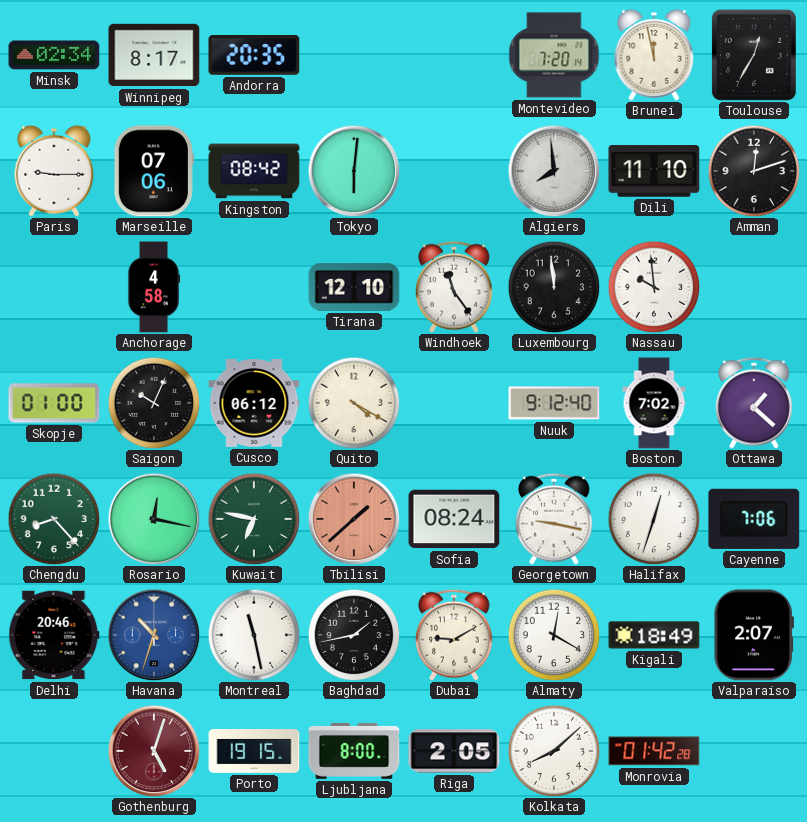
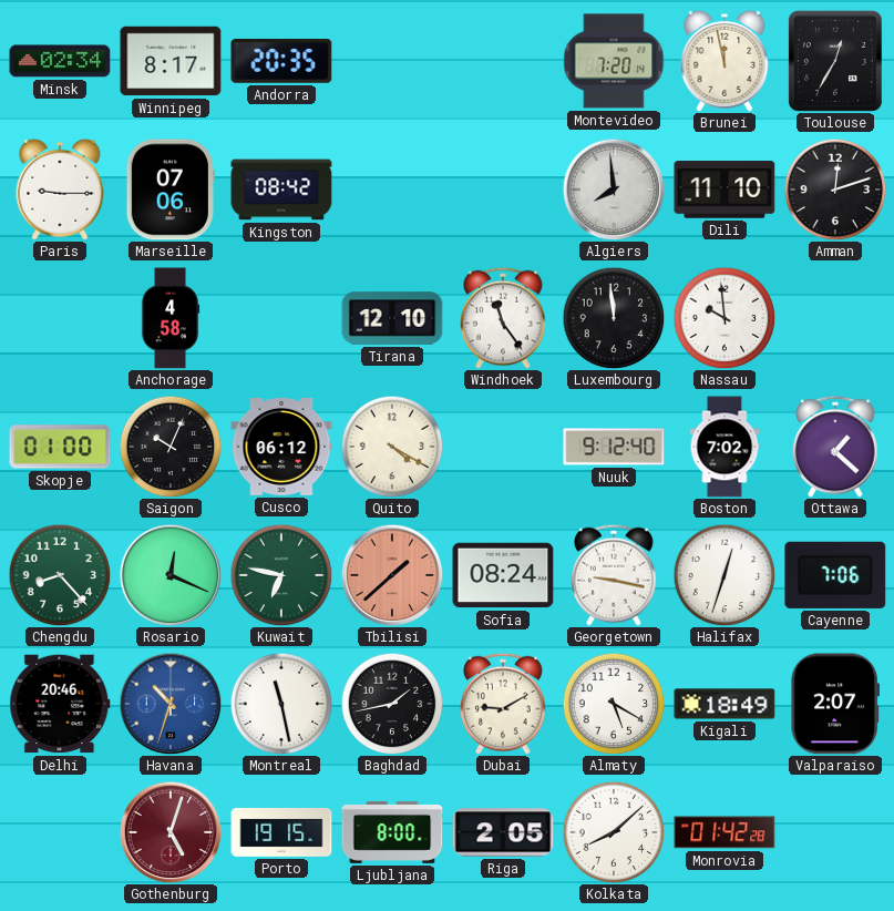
Tokyo: 6:01 -> none
Rosario: 12:17 -> 12:19
Almaty: 12:20 -> 5:20
